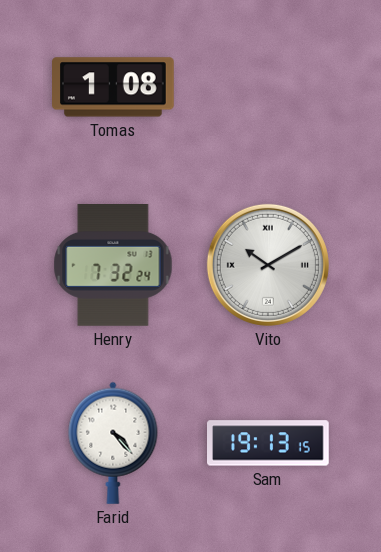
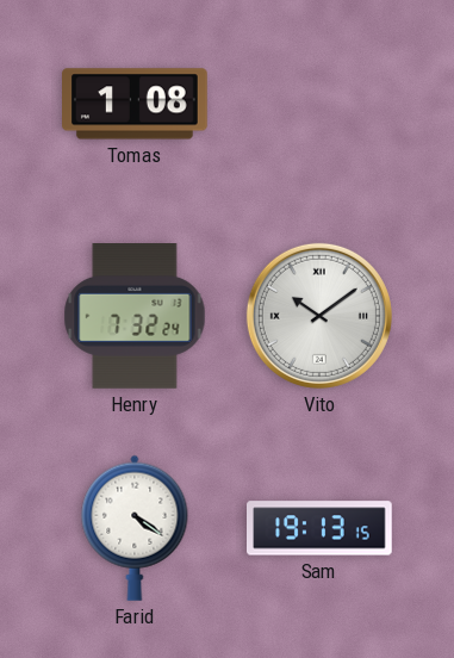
Vito: 10:10 -> 10:09
Farid: 4:23 -> 4:21
